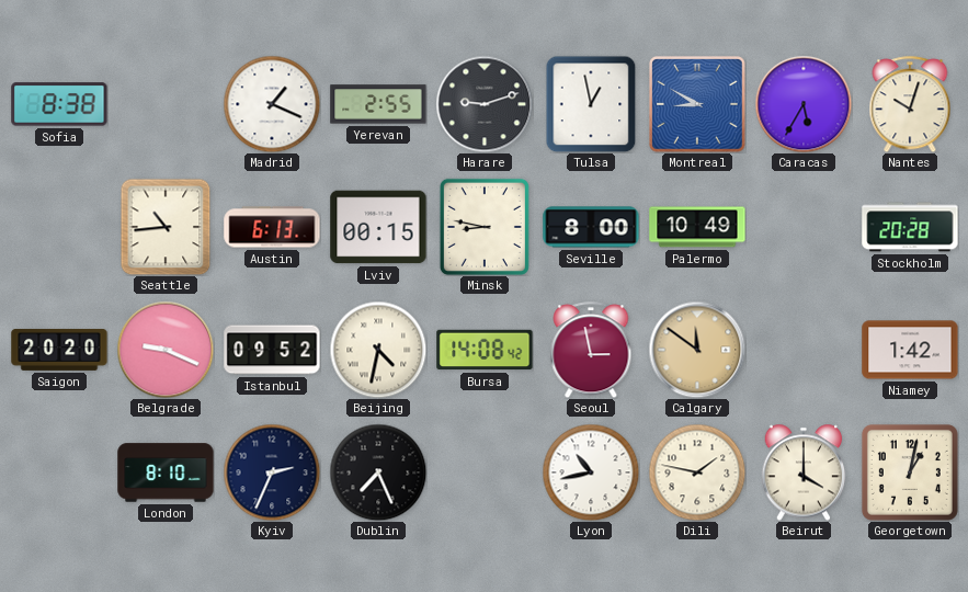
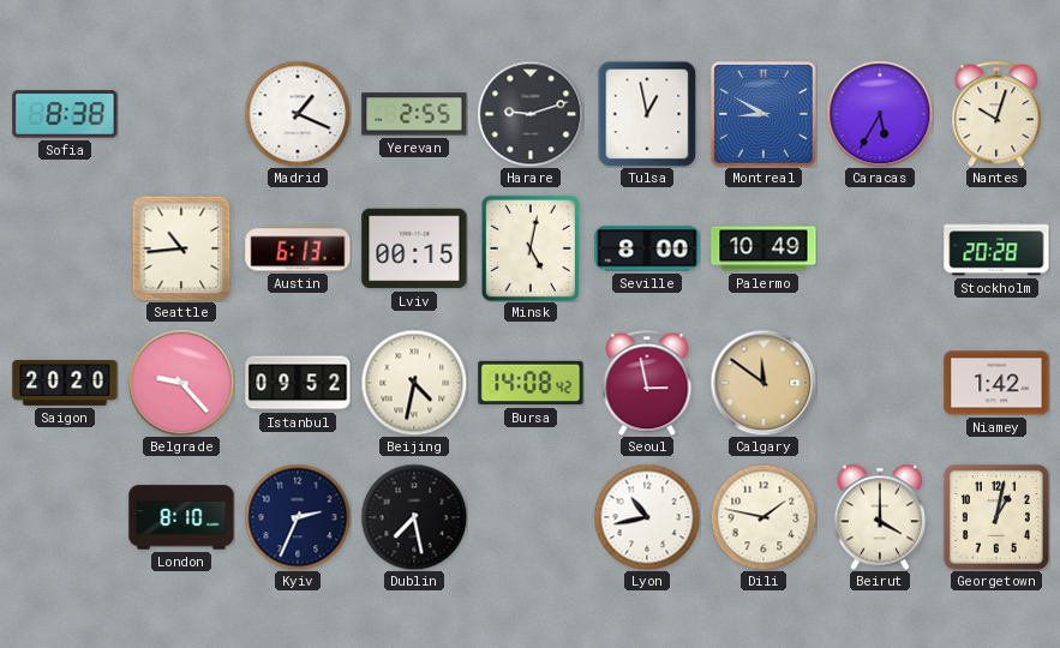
Minsk: 8:47 -> 5:02
Belgrade: 9:19 -> 9:23
Dublin: 7:26 -> 7:28
